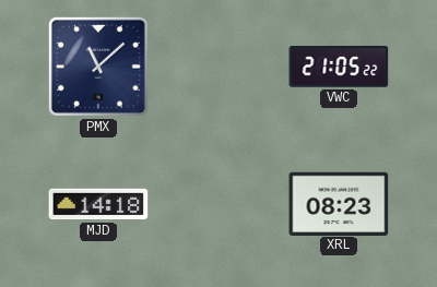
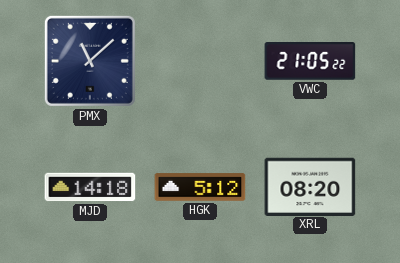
HGK: none -> 5:12
XRL: 08:23 -> 08:20
